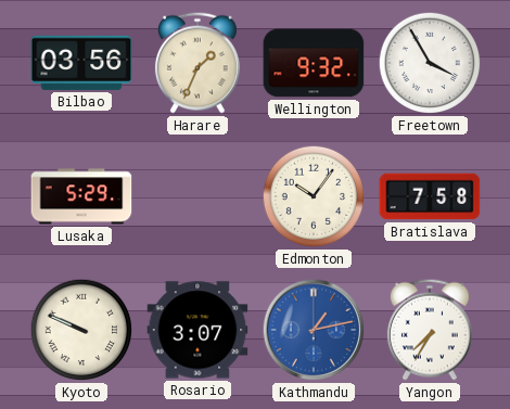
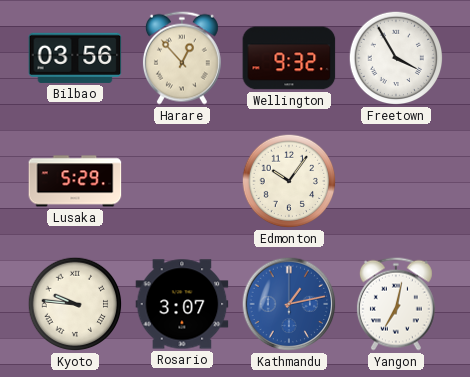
Harare: 1:34 -> 12:53
Bratislava: 7:58 -> none
Kyoto: 9:49 -> 9:46
Yangon: 7:35 -> 7:02
